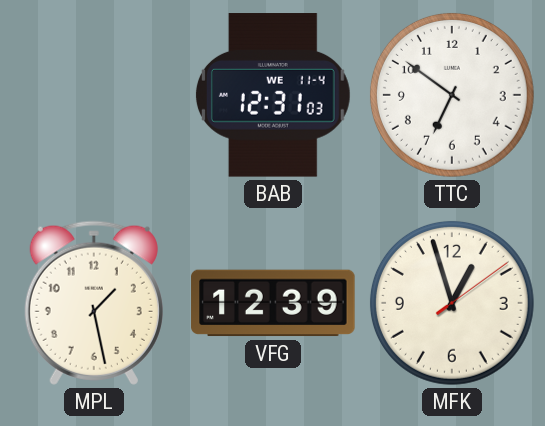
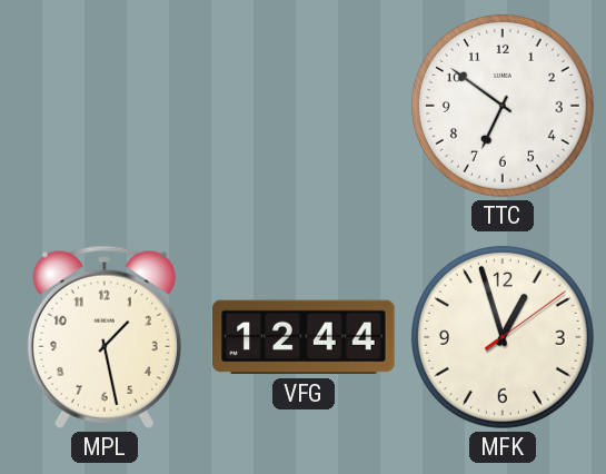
BAB: 12:31 -> none
VFG: 12:39 -> 12:44
